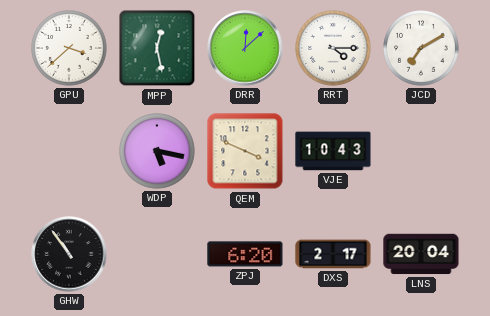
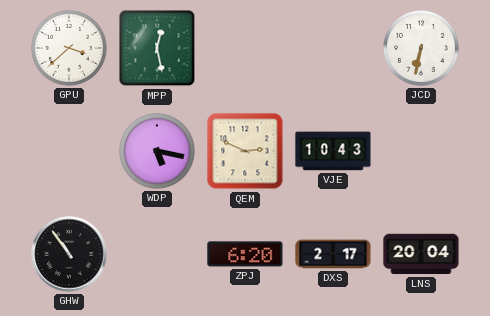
DRR: 12:08 -> none
RRT: 4:15 -> none
JCD: 7:10 -> 6:32
QEM: 3:49 -> 2:49
